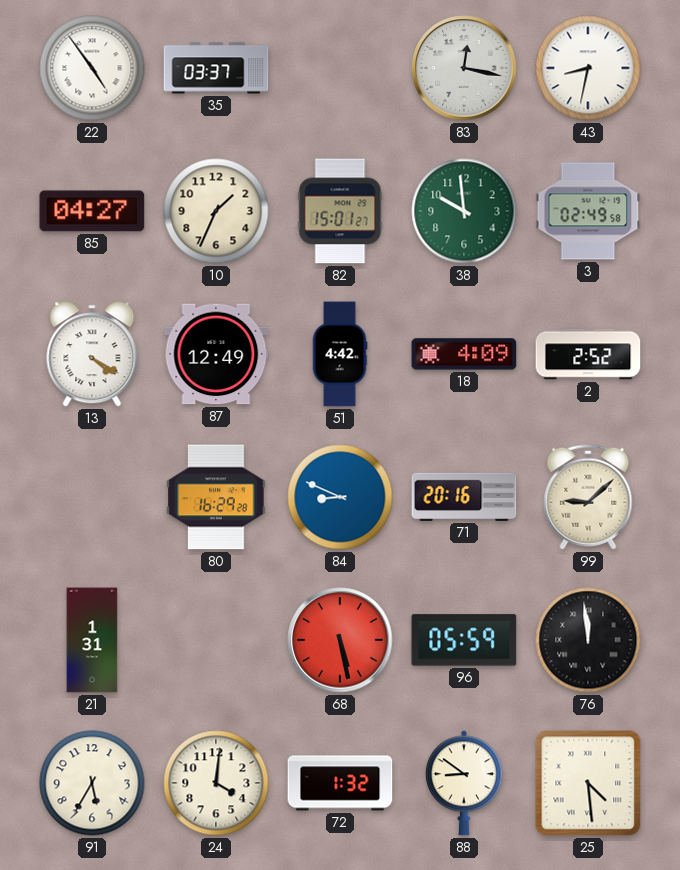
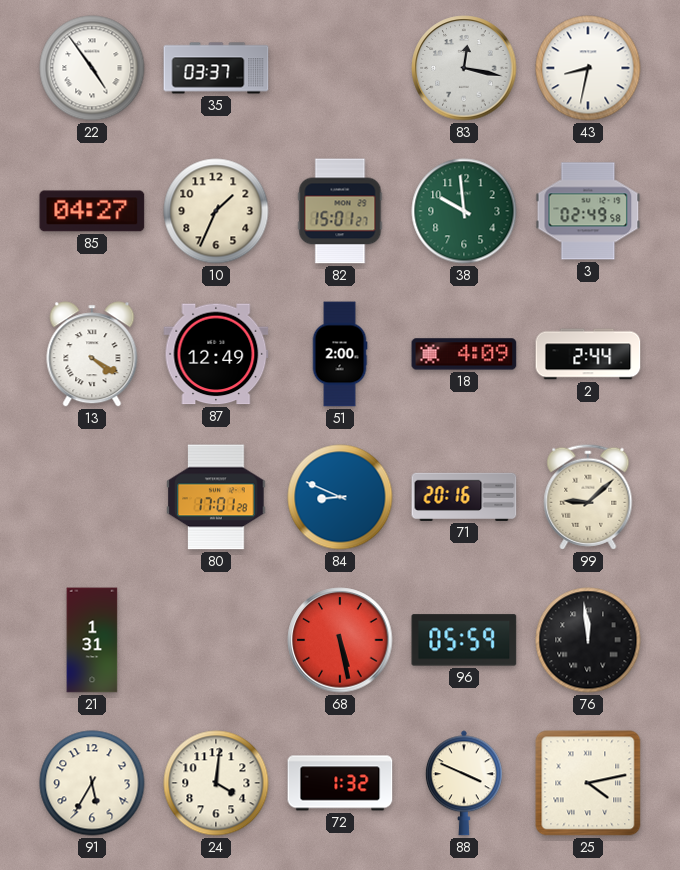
51: 4:42 -> 2:00
2: 2:52 -> 2:44
80: 16:29 -> 17:01
88: 8:51 -> 3:49
25: 4:29 -> 4:13
